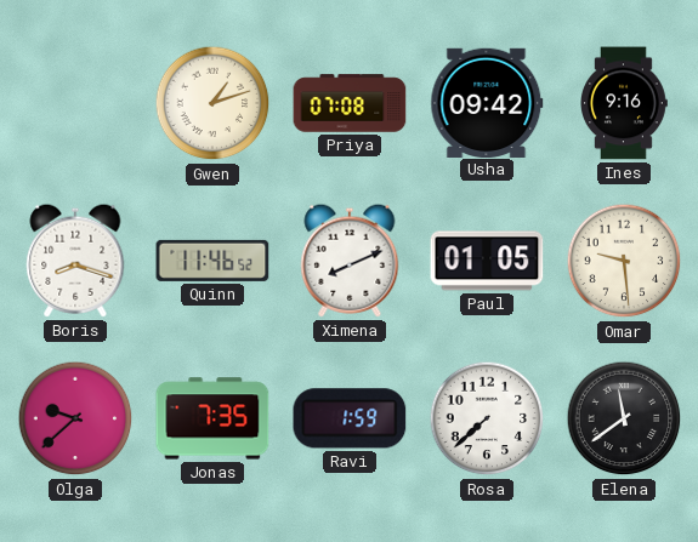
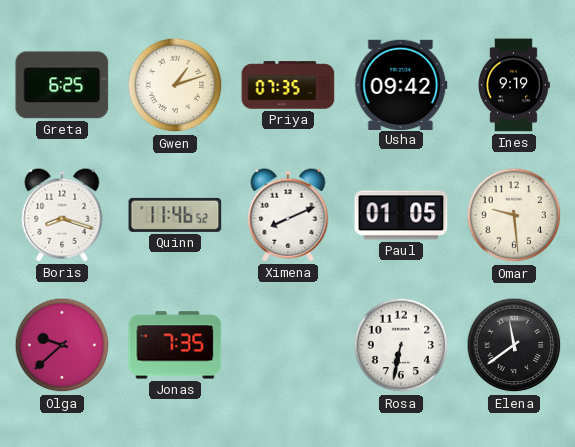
Greta: none -> 6:25
Priya: 07:08 -> 07:35
Ines: 9:16 -> 9:19
Ravi: 1:59 -> none
Rosa: 7:38 -> 6:32
